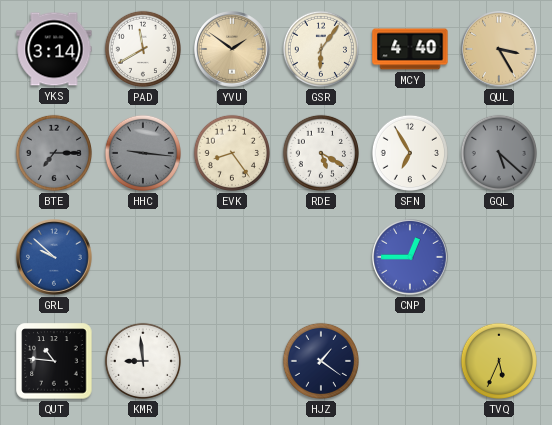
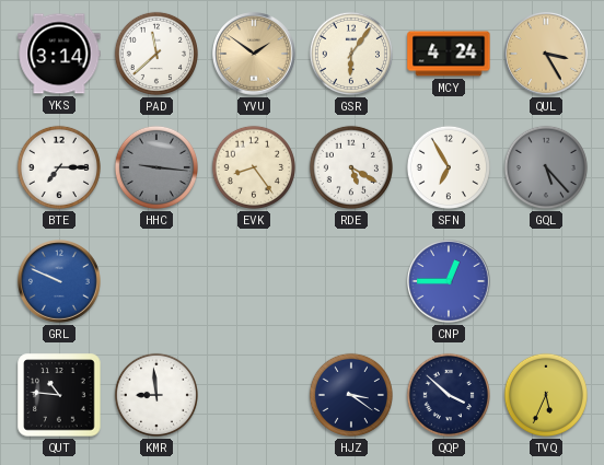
PAD: 11:40 -> 11:38
MCY: 4:40 -> 4:24
BTE dial: grey -> white
GQL: 5:22 -> 5:23
GRL: 9:52 -> 9:49
HJZ: 1:21 -> 3:21
QQP: none -> 3:52
